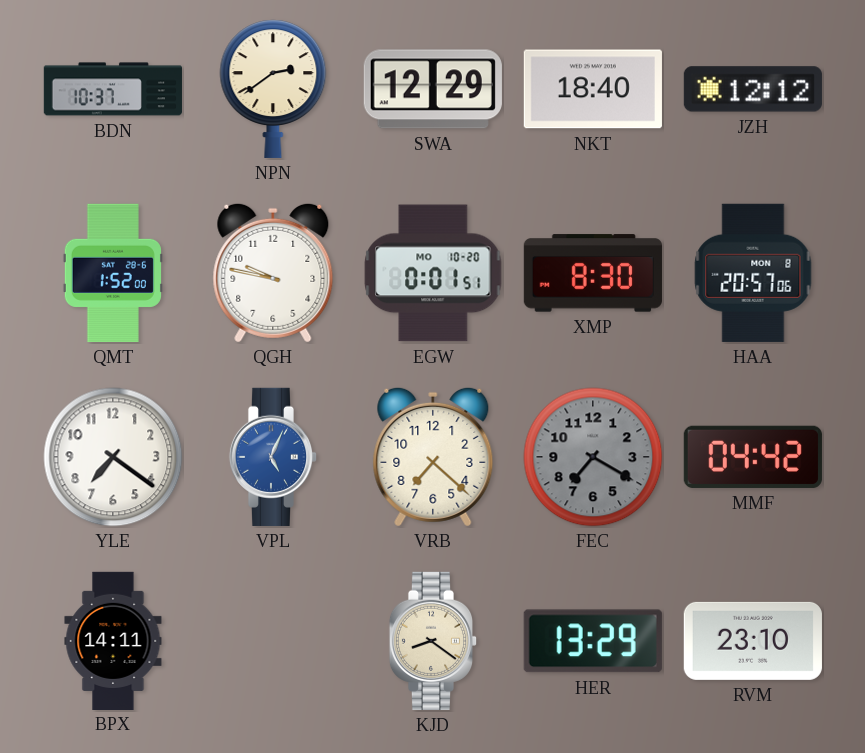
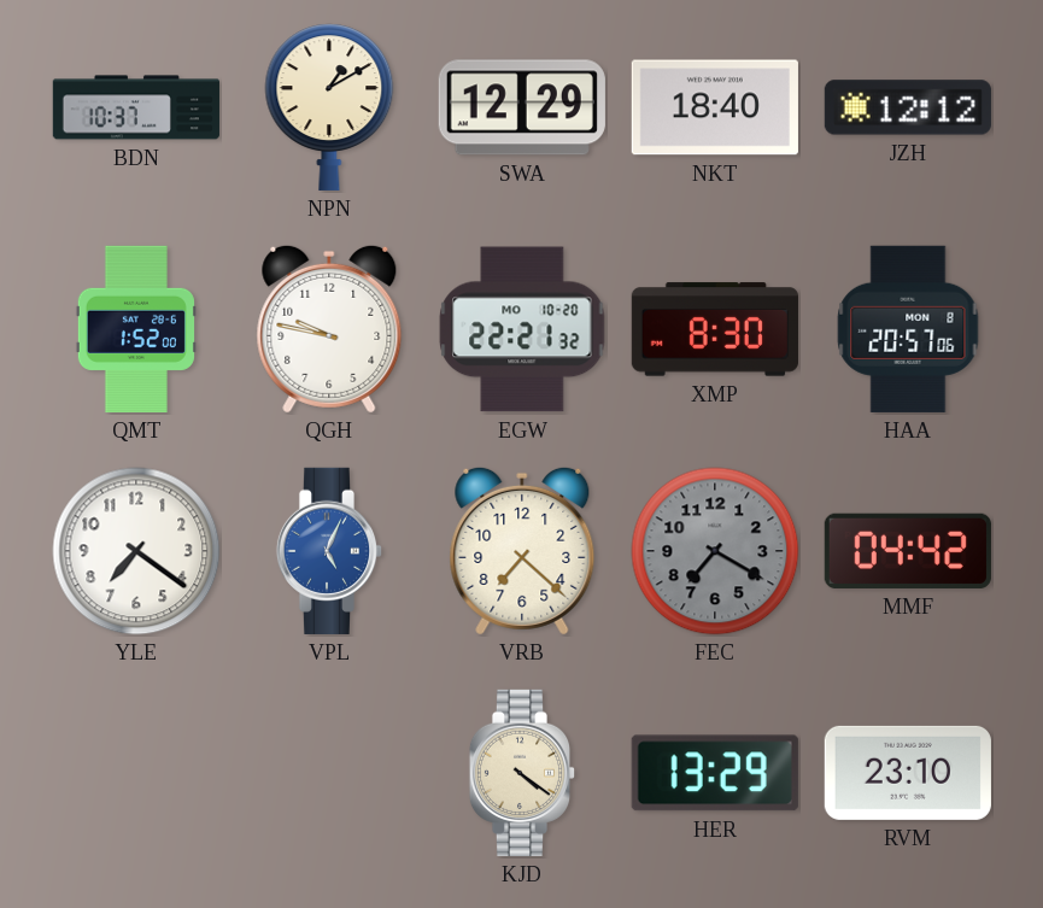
NPN: 2:39 -> 1:10
EGW: 0:01 -> 22:21
BPX: 14:11 -> none
KJD: 8:21 -> 4:21
